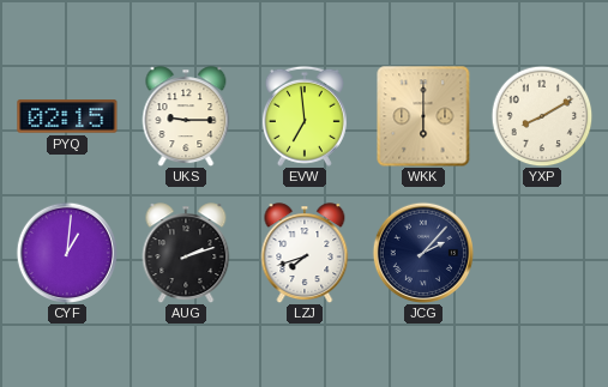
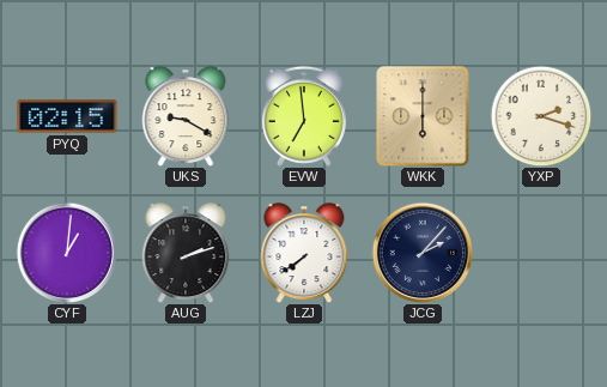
UKS: 9:15 -> 9:20
YXP: 8:10 -> 2:18
LZJ: 7:42 -> 7:39
